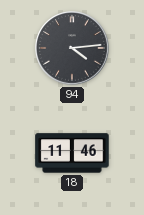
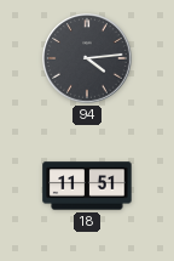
18: 11:46 -> 11:51
